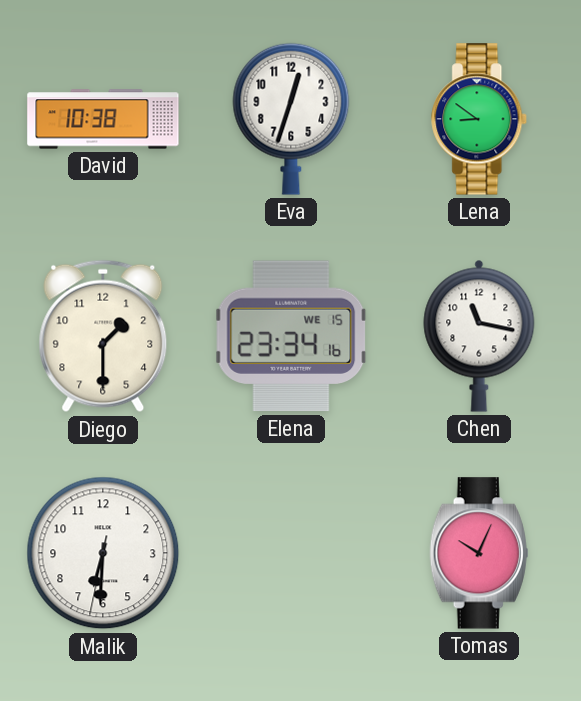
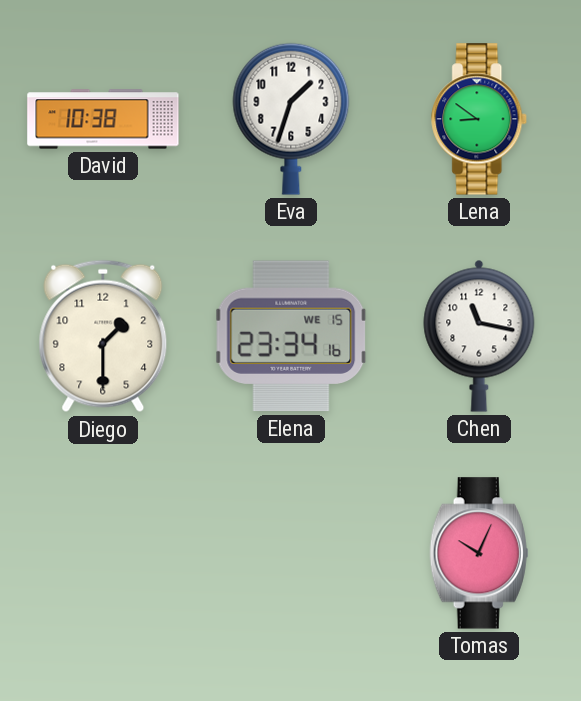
Eva: 12:33 -> 1:33
Malik: 6:30 -> none
